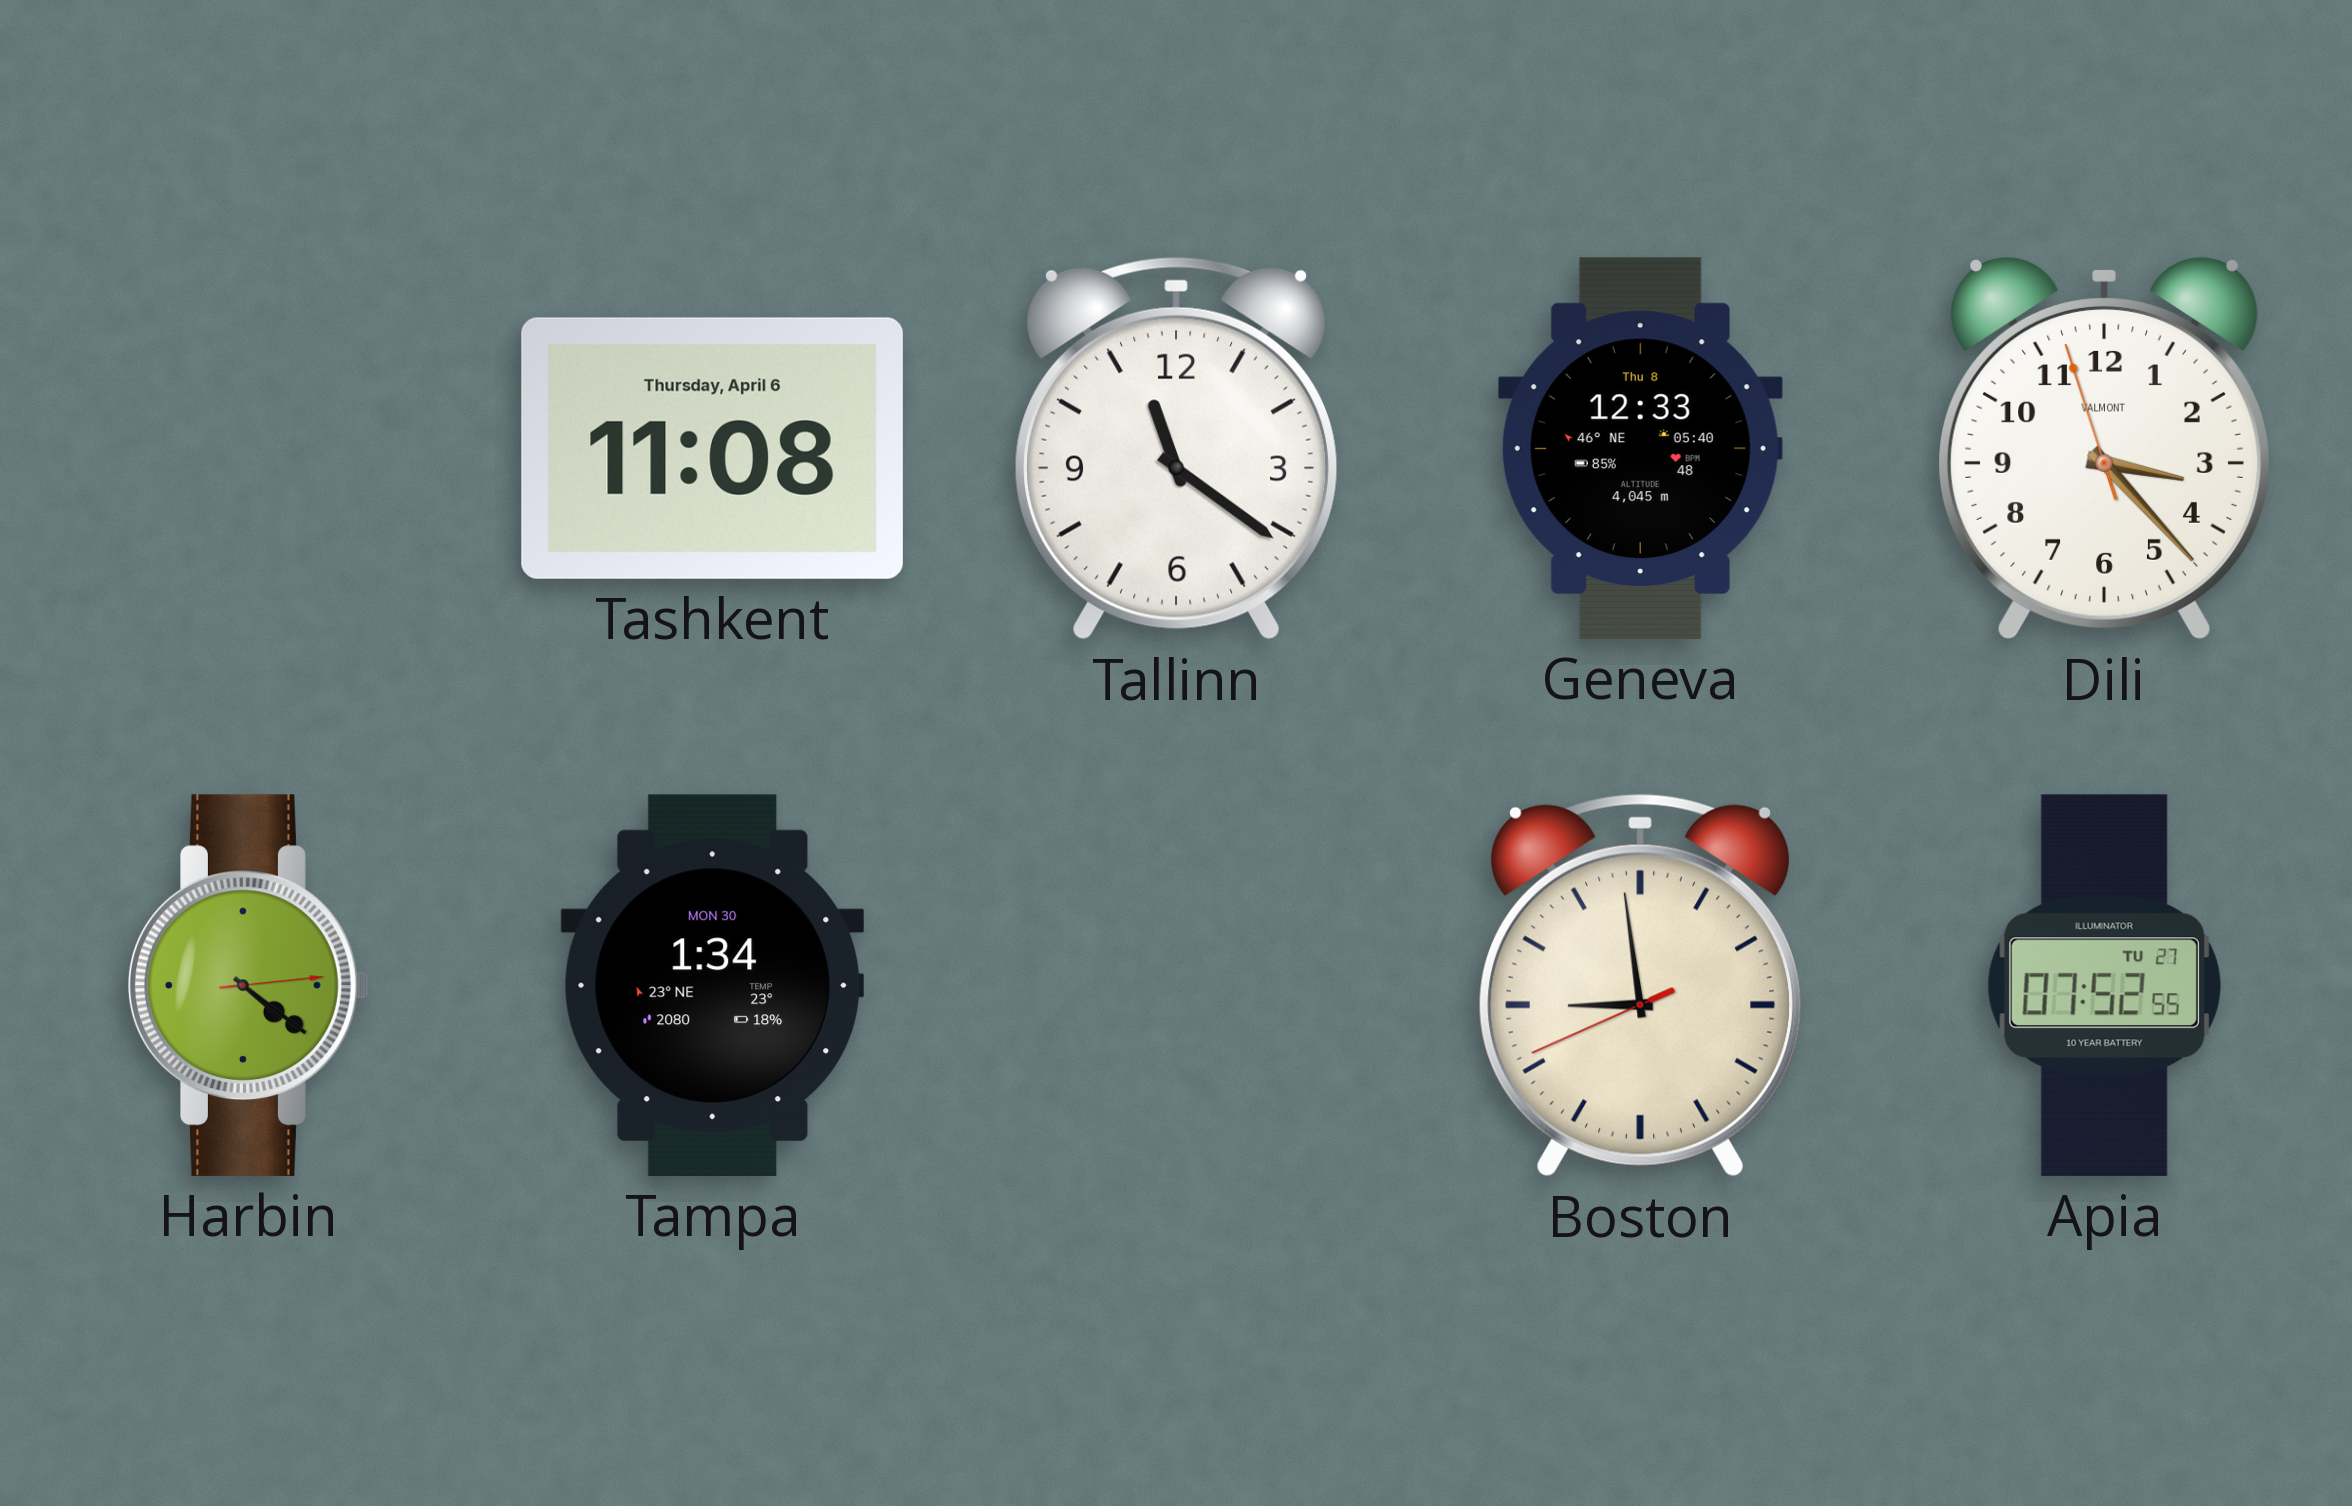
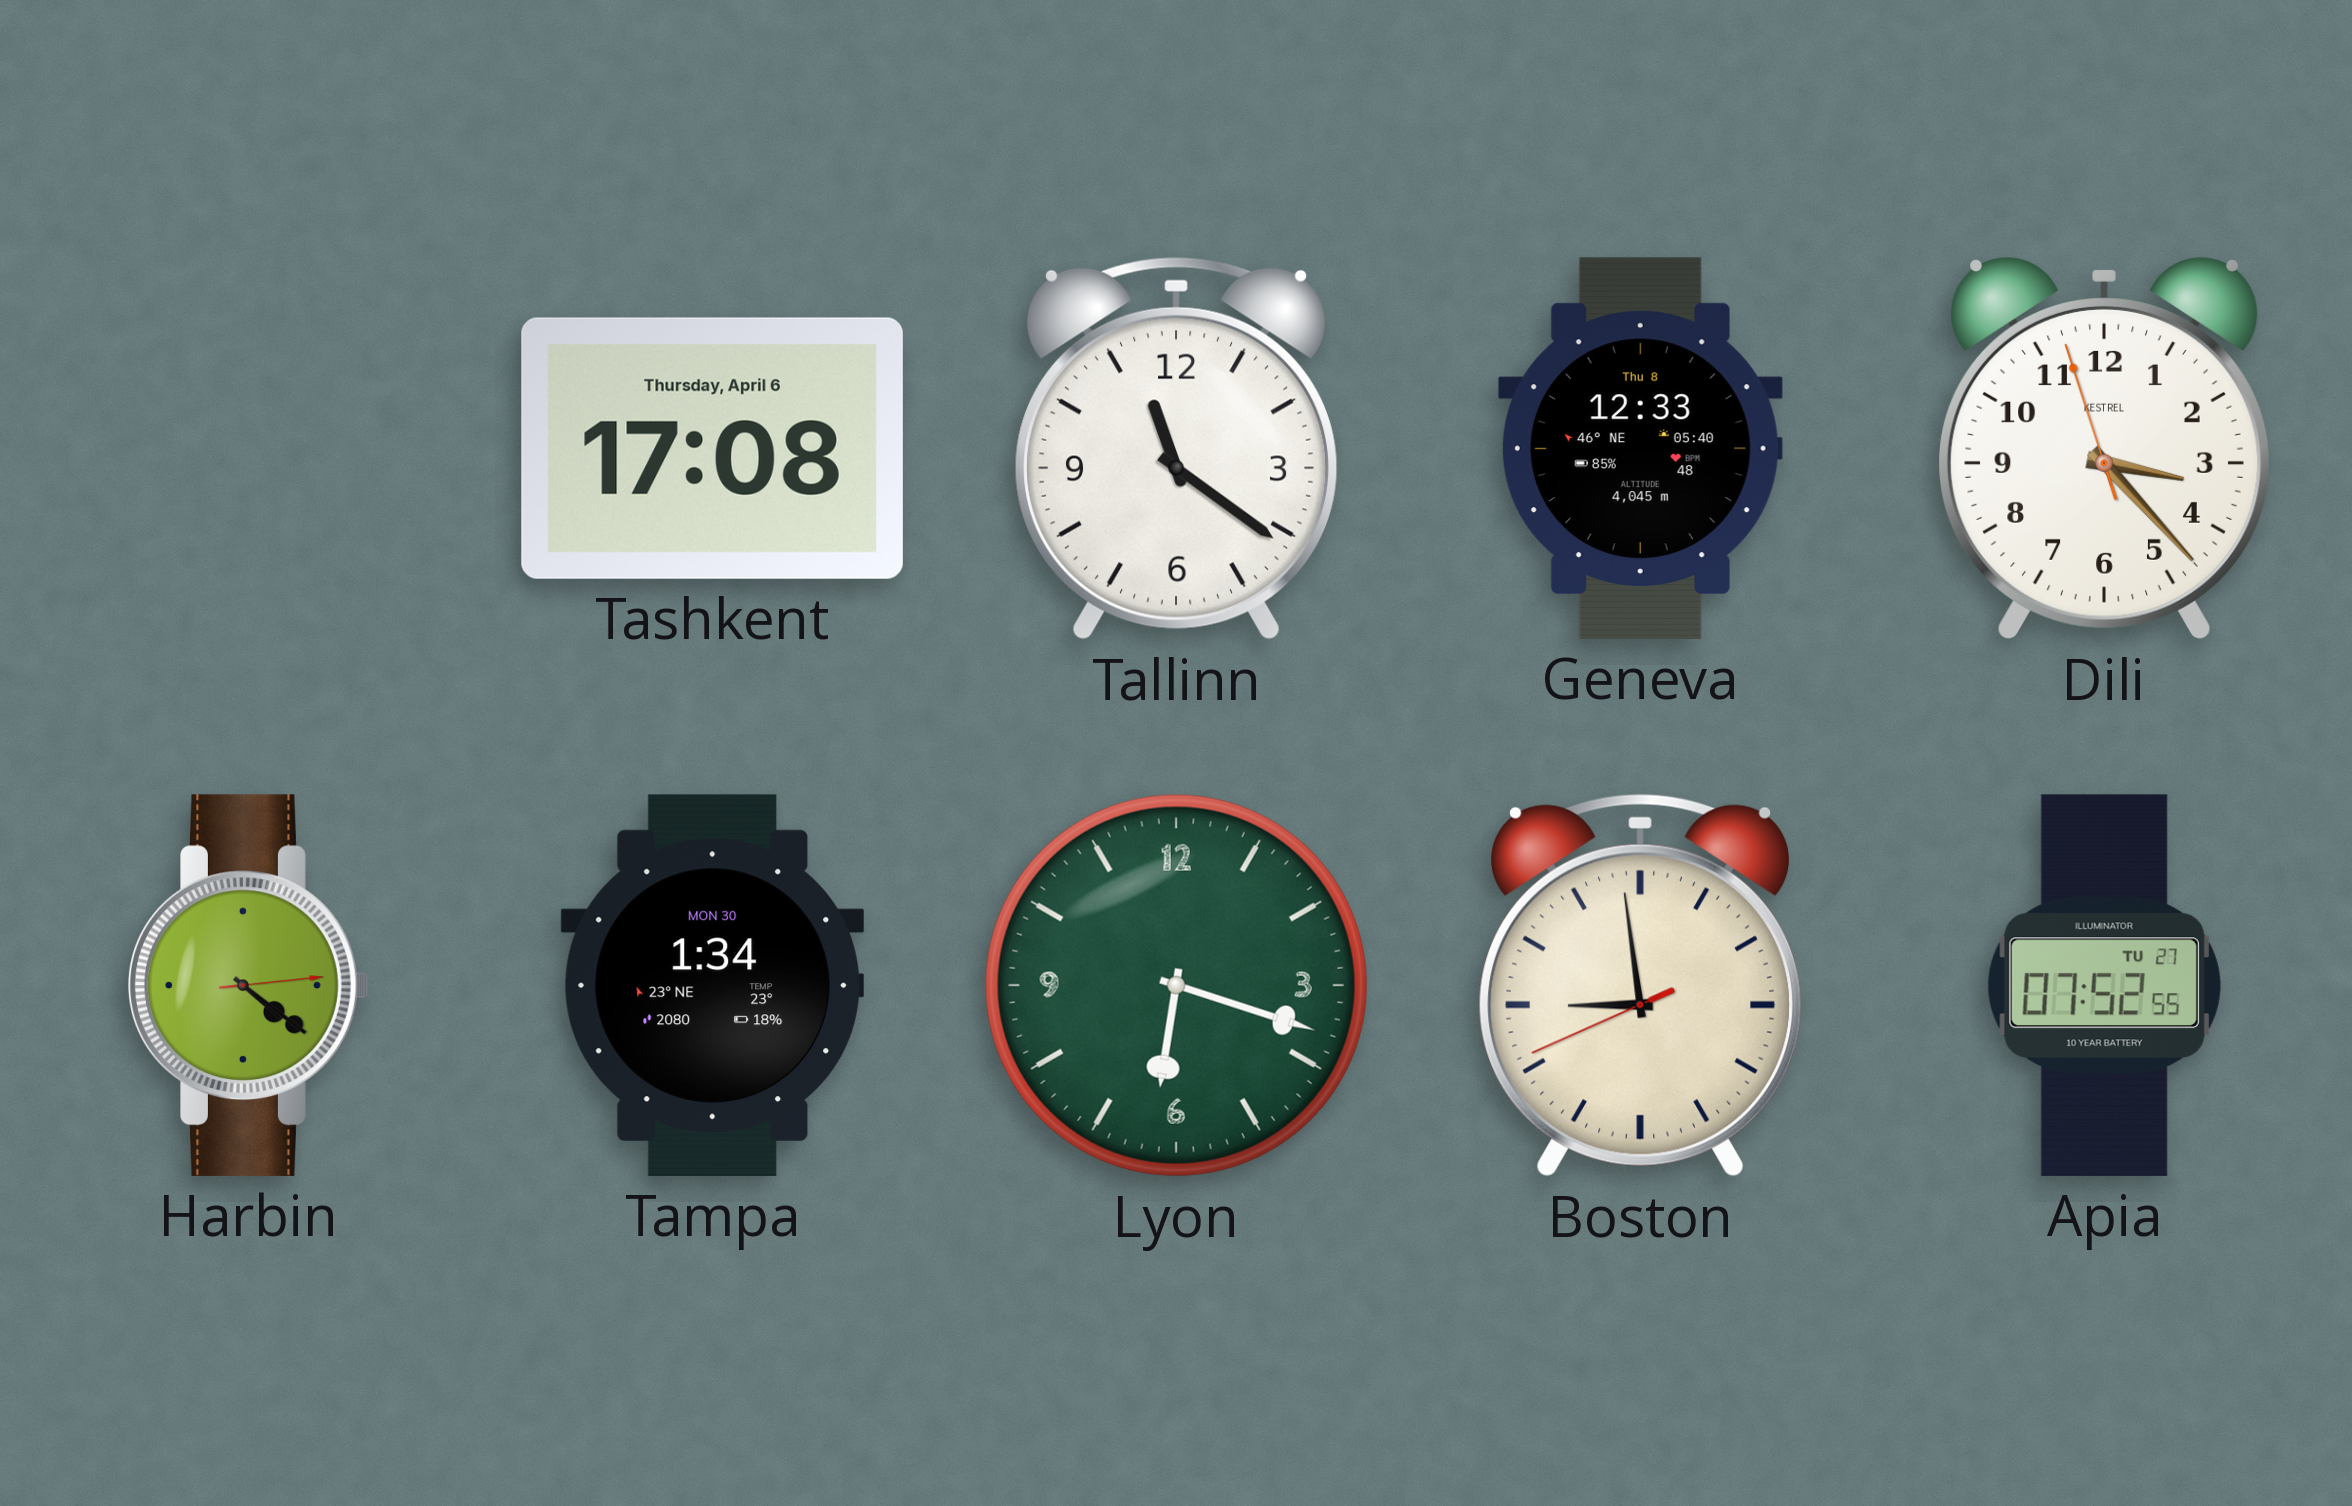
Tashkent: 11:08 -> 17:08
Dili brand: VALMONT -> KESTREL
Lyon: none -> 6:18
